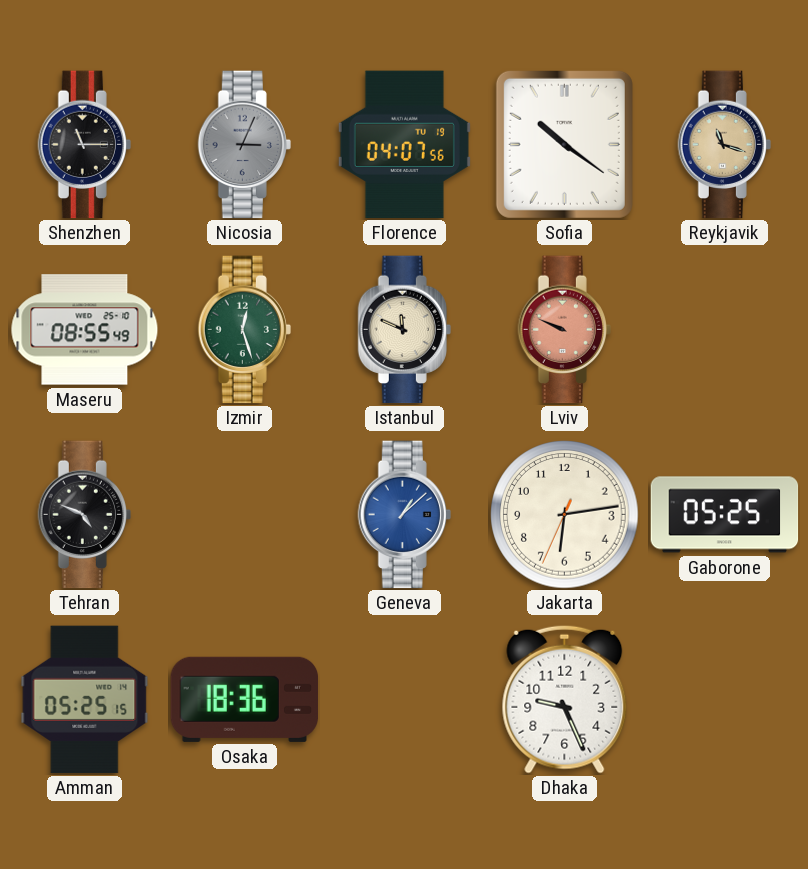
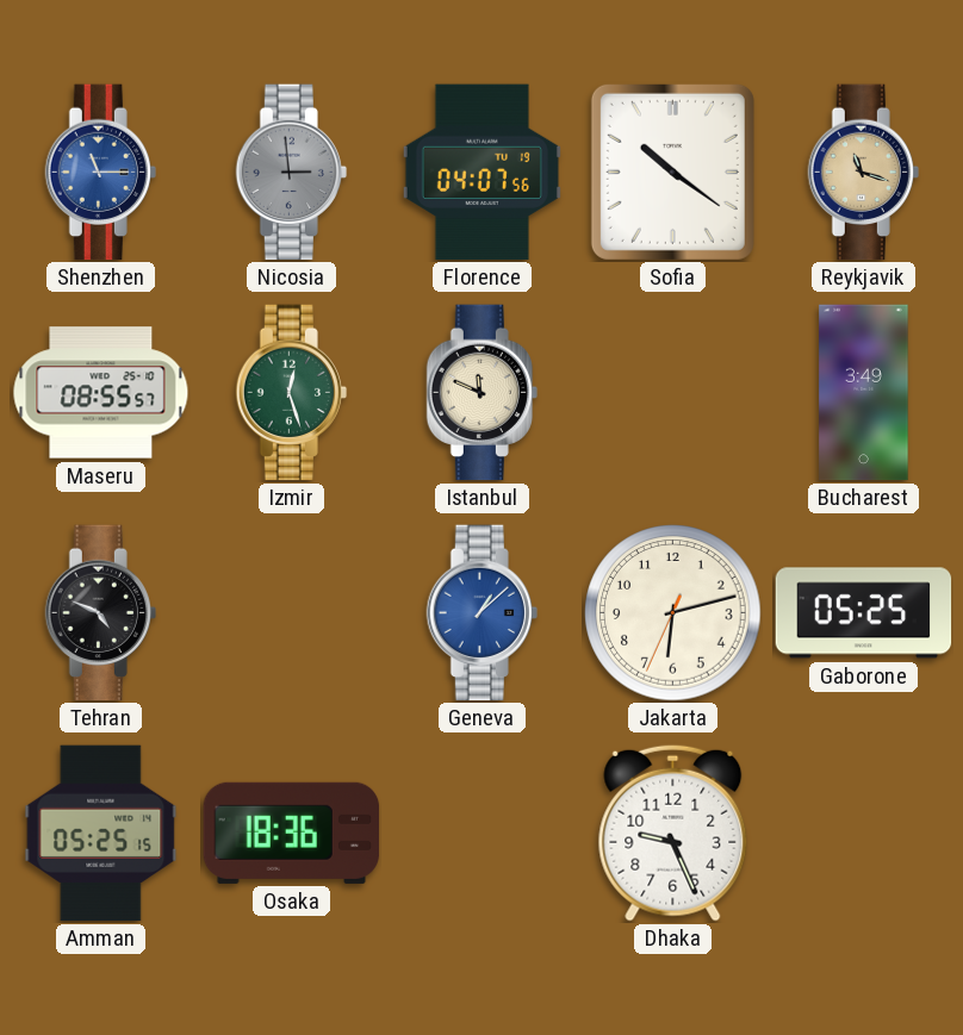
Shenzhen dial: black -> blue
Nicosia: 3:04 -> 2:59
Maseru: 08:55:49 -> 08:55:57
Lviv: 9:49 -> none
Bucharest: none -> 3:49
Jakarta: 6:13 -> 6:12
